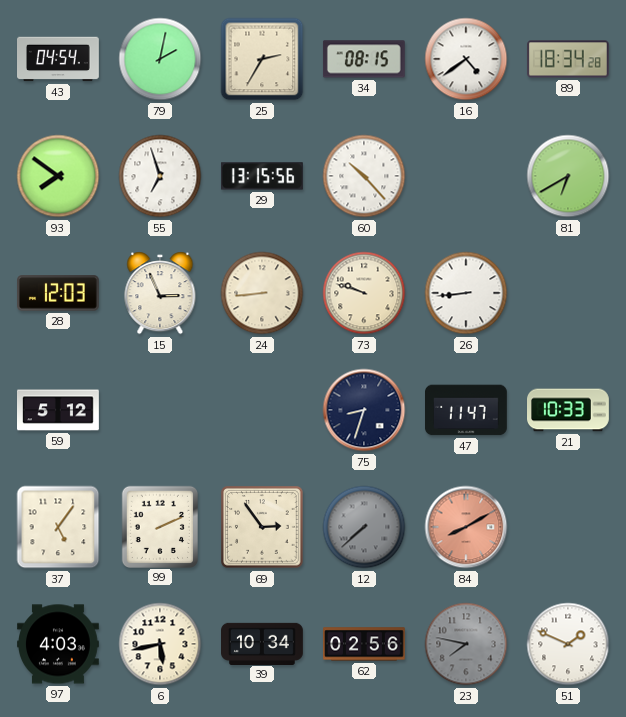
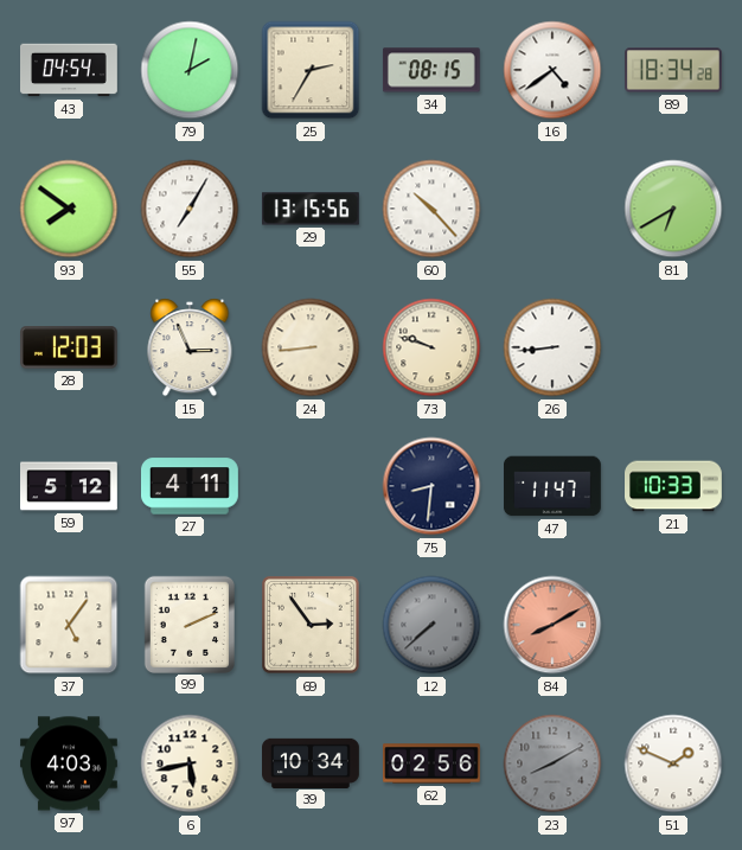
55: 6:57 -> 7:05
27: none -> 4:11
75: 8:33 -> 8:31
23: 7:47 -> 8:10
